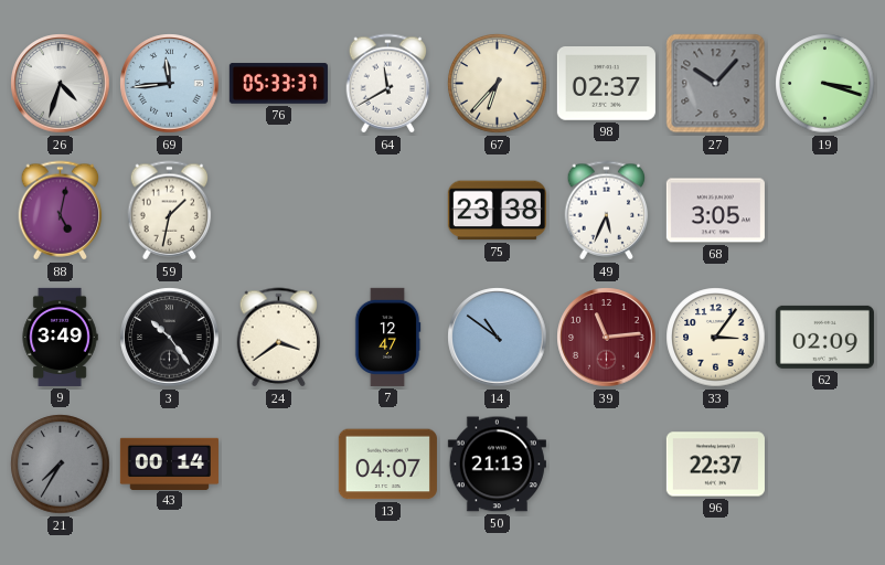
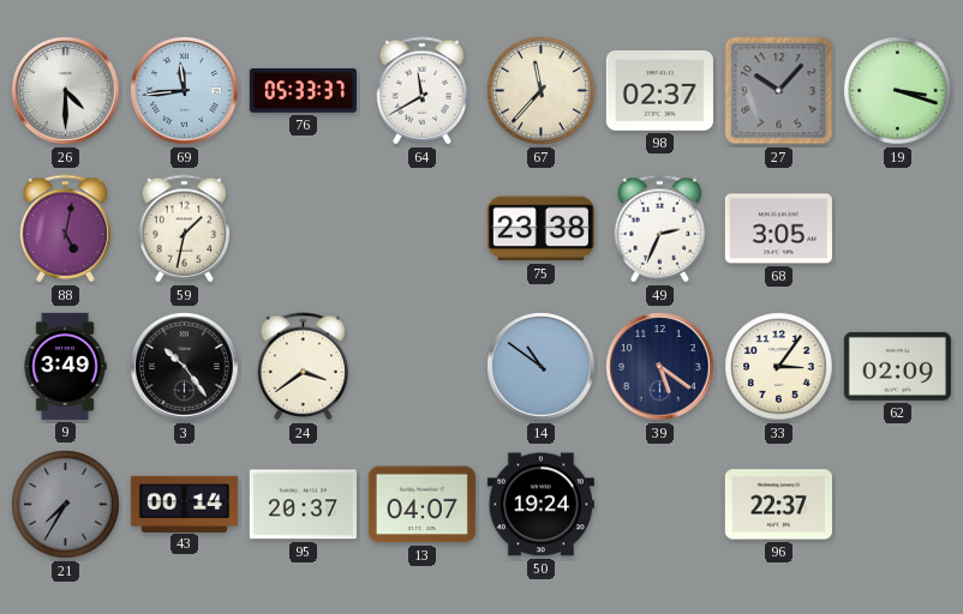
26: 4:33 -> 4:30
67: 6:37 -> 11:37
49: 5:34 -> 2:34
7: 12:47 -> none
39: 11:14 -> 5:21
39 dial: burgundy -> navy
95: none -> 20:37
50: 21:13 -> 19:24
